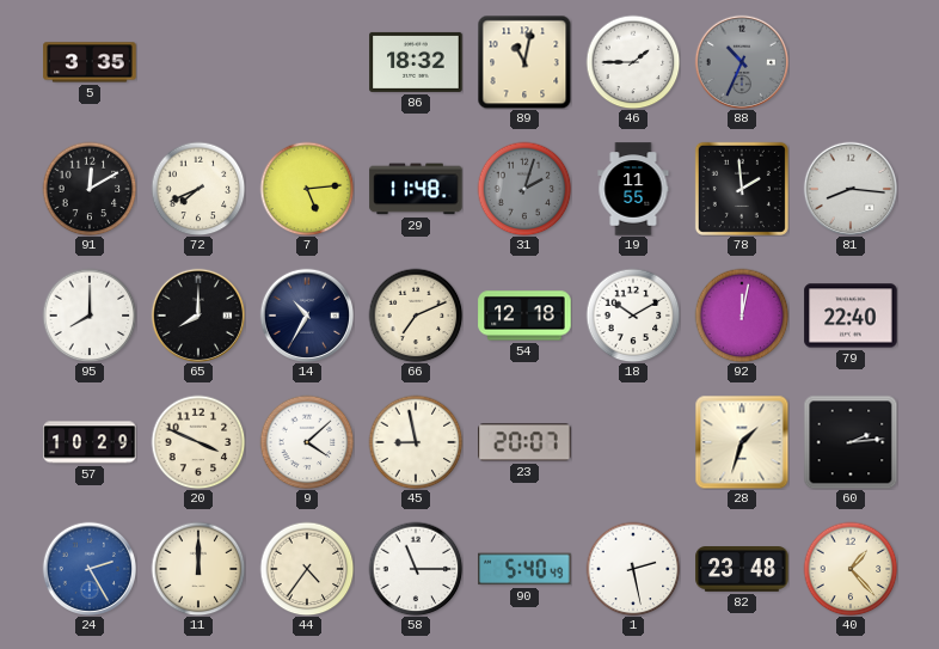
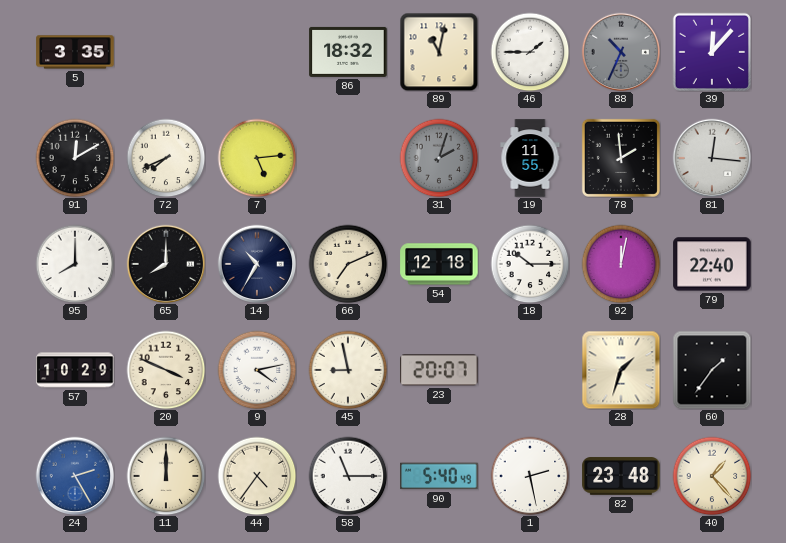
39: none -> 12:07
29: 11:48 -> none
81: 8:16 -> 12:16
18: 10:10 -> 10:15
9: 4:08 -> 4:13
60: 2:14 -> 1:36
